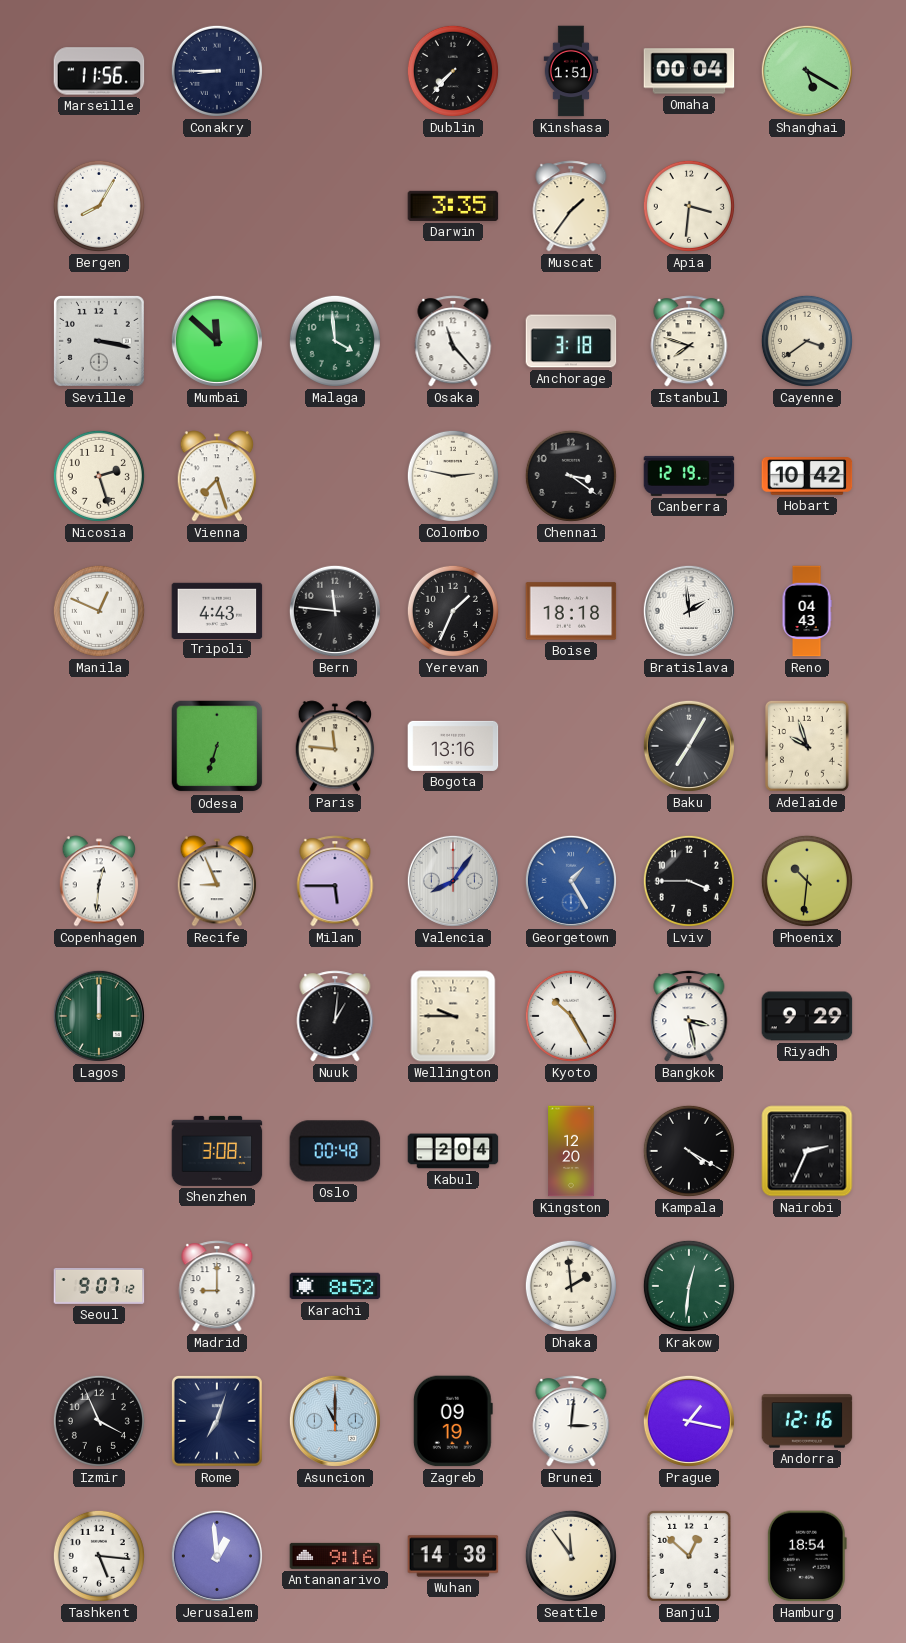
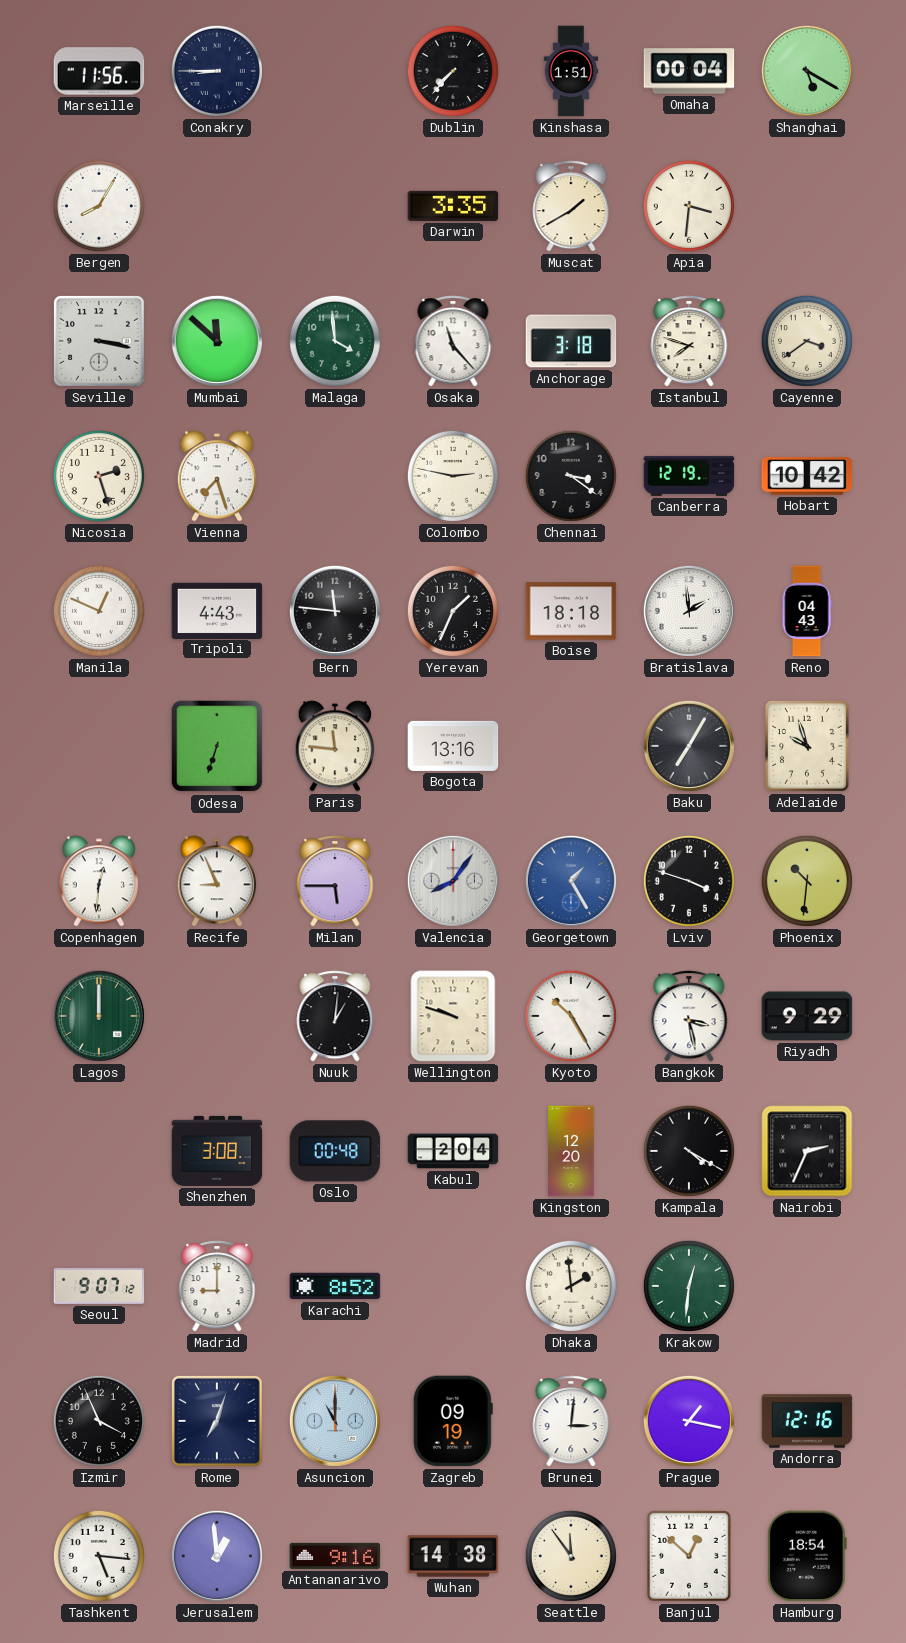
Muscat: 1:36 -> 1:40
Lviv: 3:45 -> 3:48
Wellington: 9:45 -> 9:48
